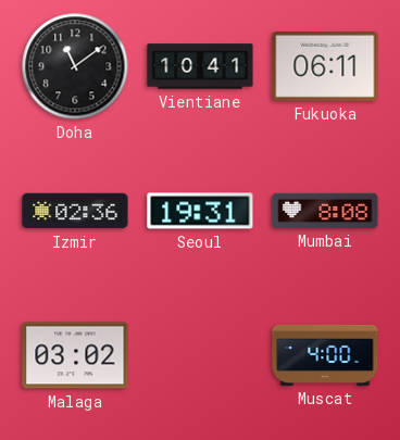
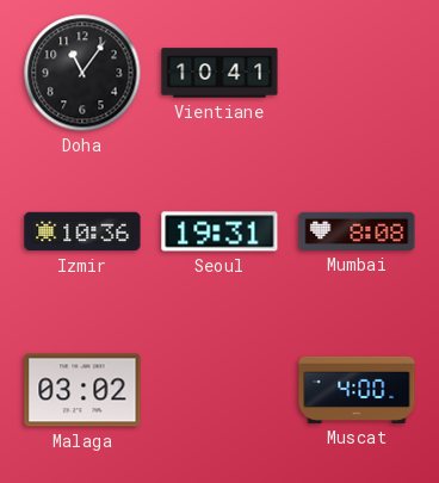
Doha: 11:09 -> 11:06
Fukuoka: 06:11 -> none
Izmir: 02:36 -> 10:36
